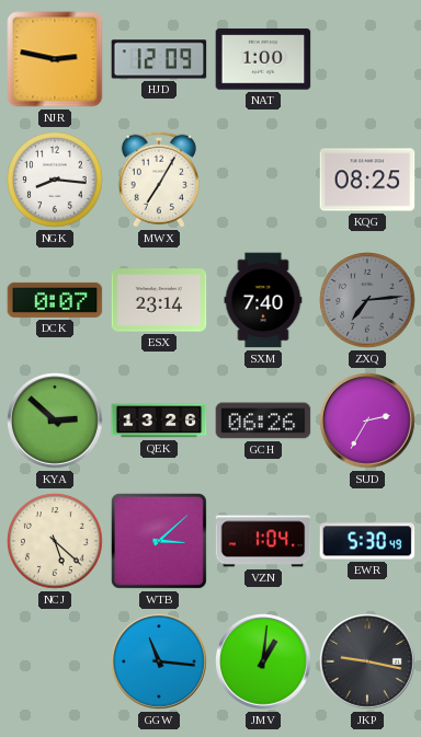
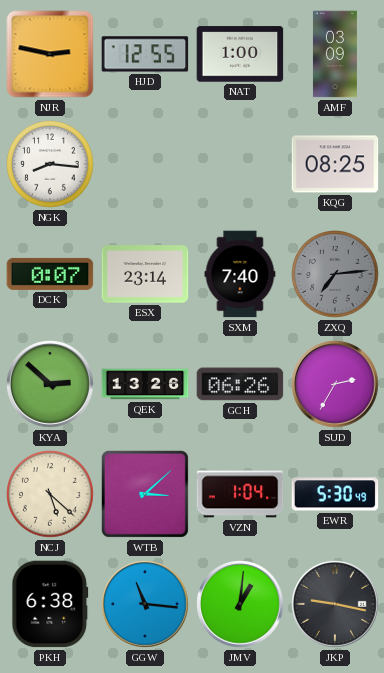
HJD: 12:09 -> 12:55
AMF: none -> 03:09
MWX: 7:05 -> none
PKH: none -> 6:38
